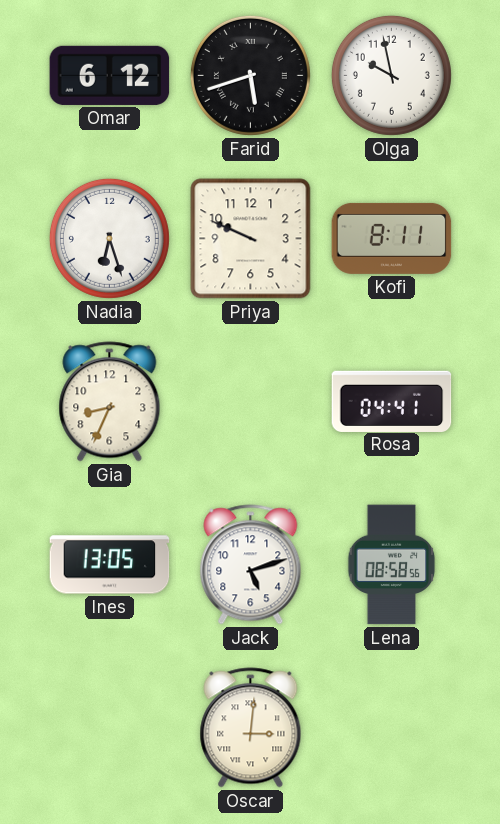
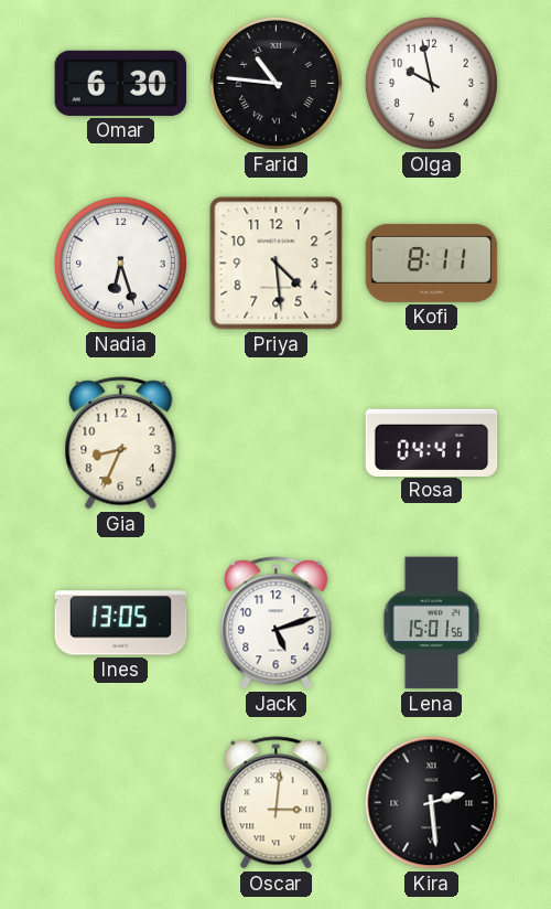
Omar: 6:12 -> 6:30
Farid: 5:42 -> 10:46
Priya: 9:49 -> 4:29
Lena: 08:58 -> 15:01
Kira: none -> 2:29
